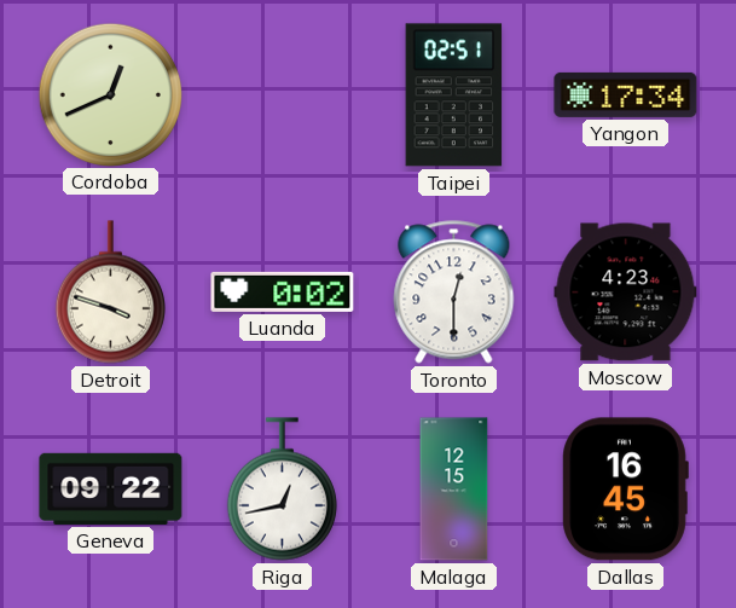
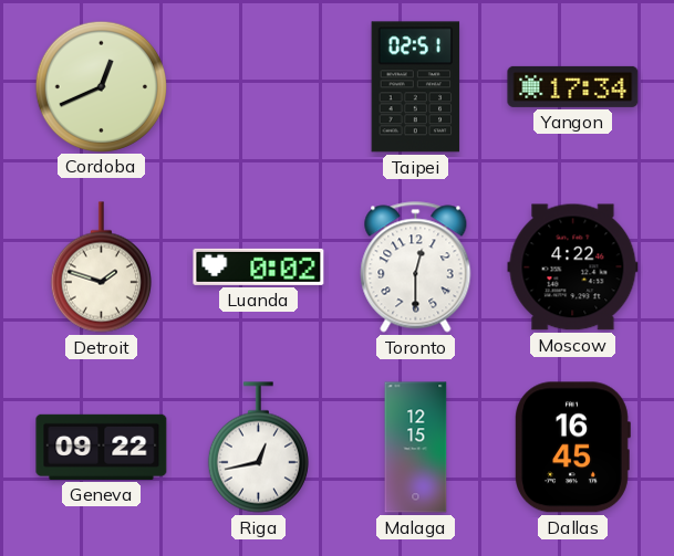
Detroit: 3:48 -> 1:48
Moscow: 4:23 -> 4:22
